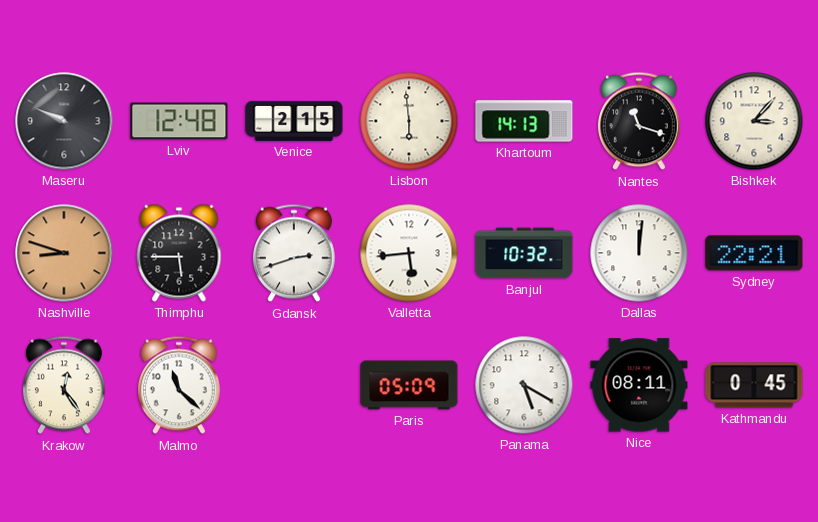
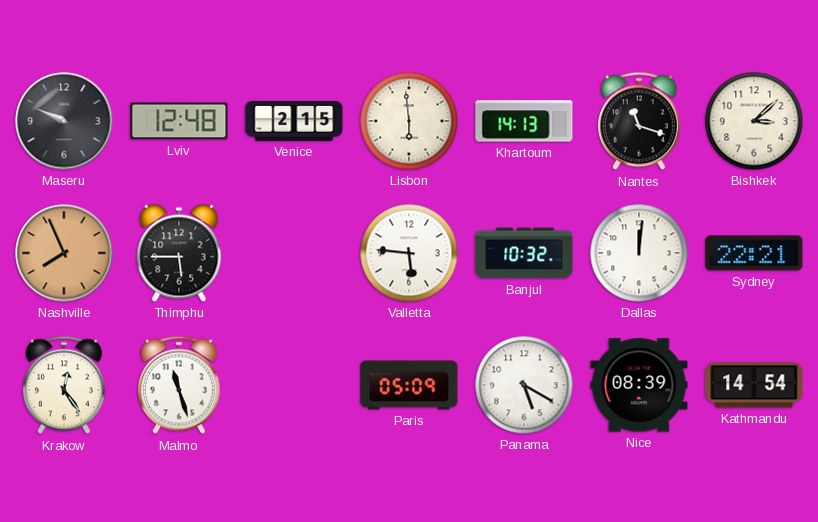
Bishkek: 3:07 -> 3:08
Nashville: 8:48 -> 7:56
Gdansk: 2:42 -> none
Valletta: 5:44 -> 5:46
Malmo: 11:22 -> 11:27
Nice: 08:11 -> 08:39
Kathmandu: 0:45 -> 14:54
